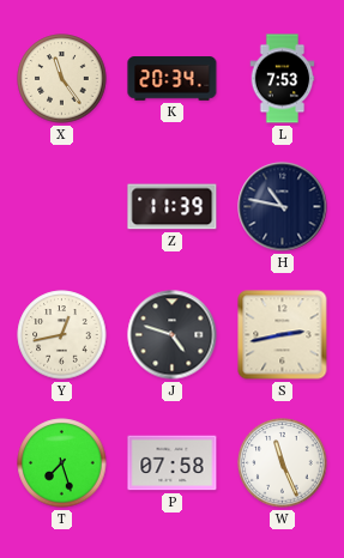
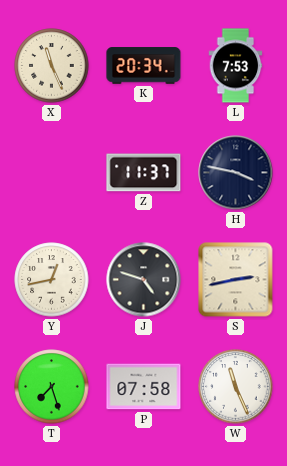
X: 11:24 -> 11:26
Z: 11:39 -> 11:37
H: 10:47 -> 3:47
